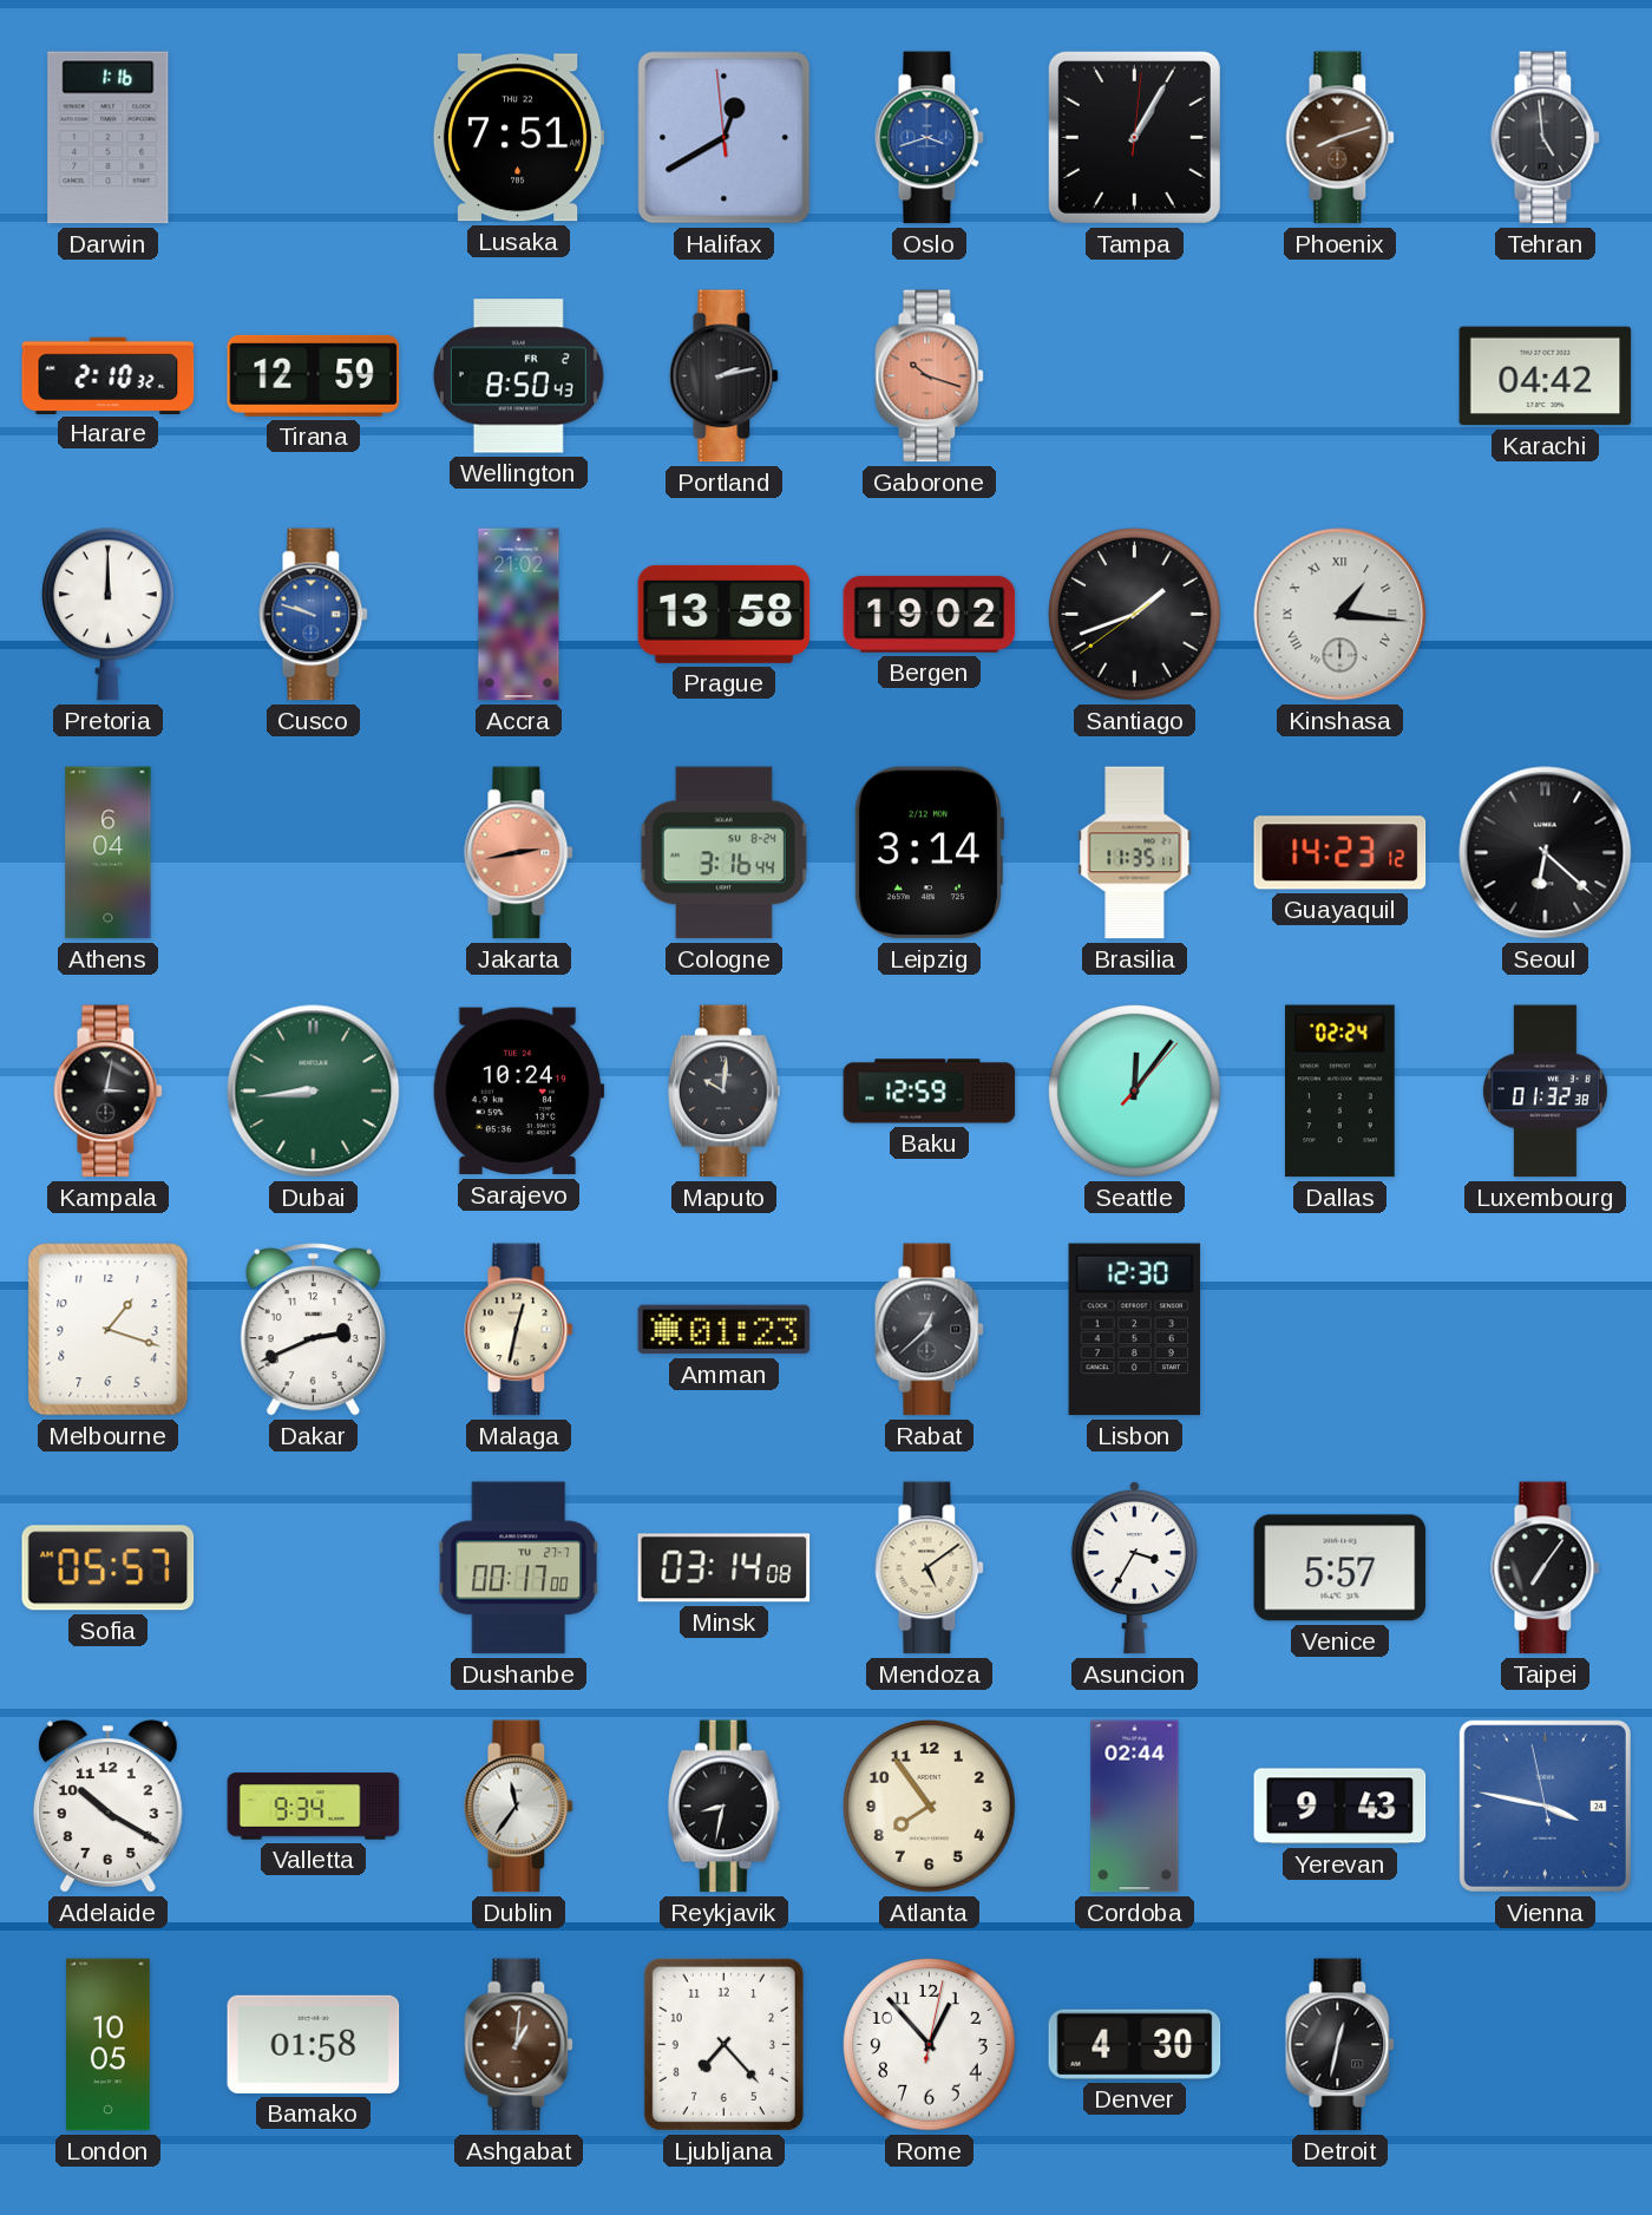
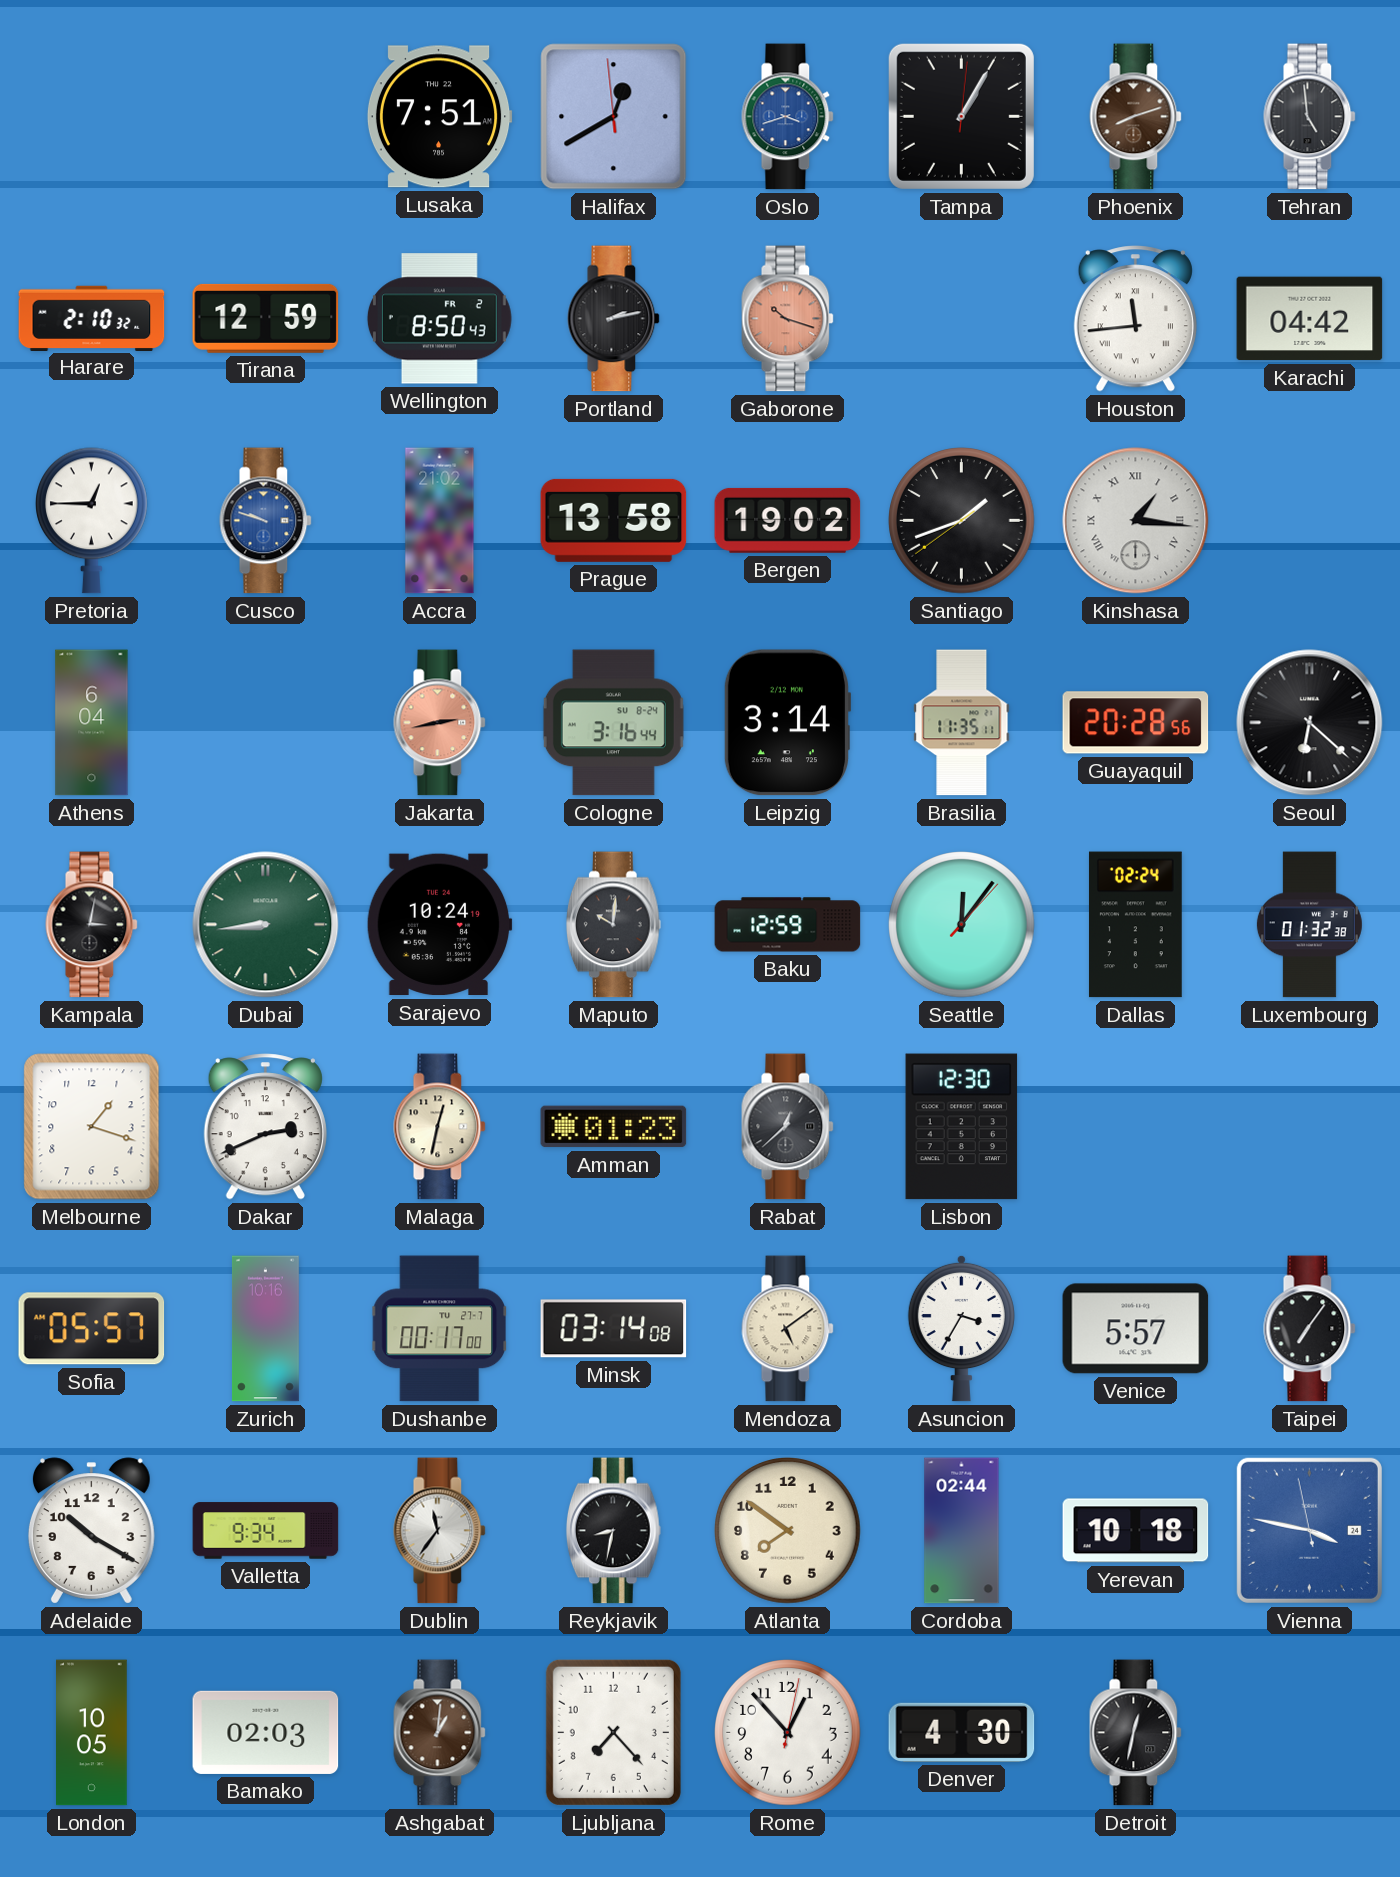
Darwin: 1:16 -> none
Houston: none -> 11:44
Pretoria: 12:00 -> 12:45
Guayaquil: 14:23 -> 20:28
Zurich: none -> 10:16
Atlanta: 7:54 -> 7:51
Yerevan: 9:43 -> 10:18
Bamako: 01:58 -> 02:03
